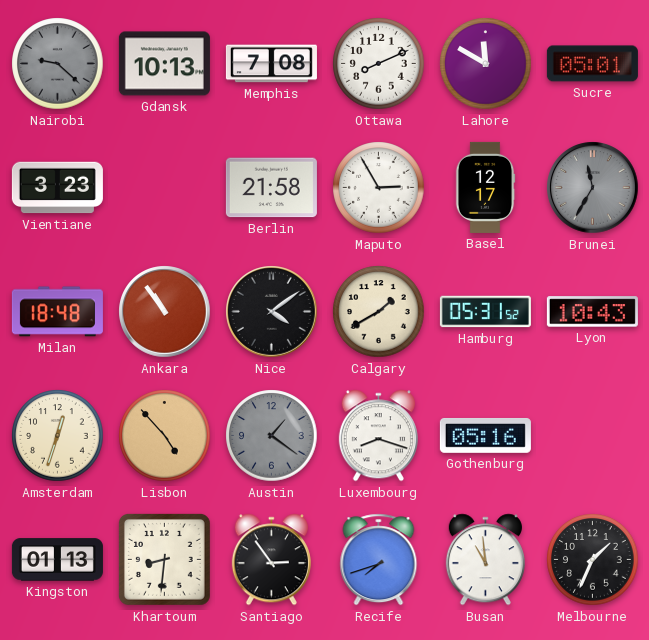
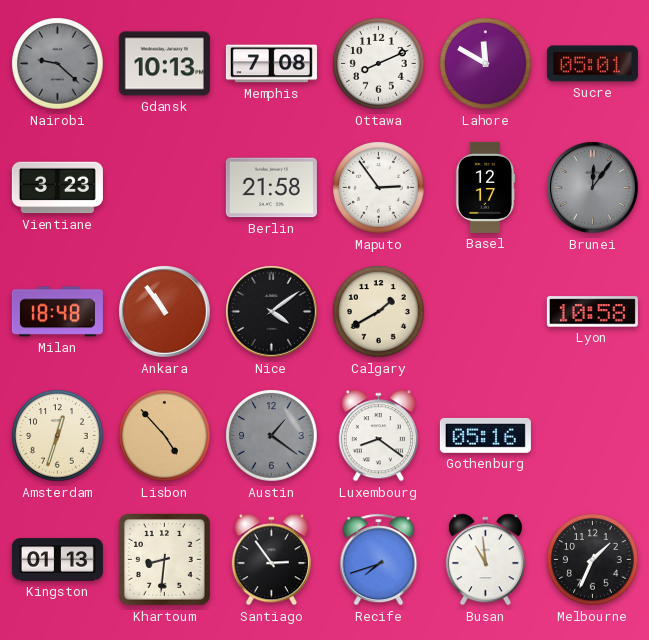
Maputo: 2:55 -> 2:54
Brunei: 11:35 -> 12:06
Hamburg: 05:31 -> none
Lyon: 10:43 -> 10:58
Luxembourg: 8:18 -> 8:21
